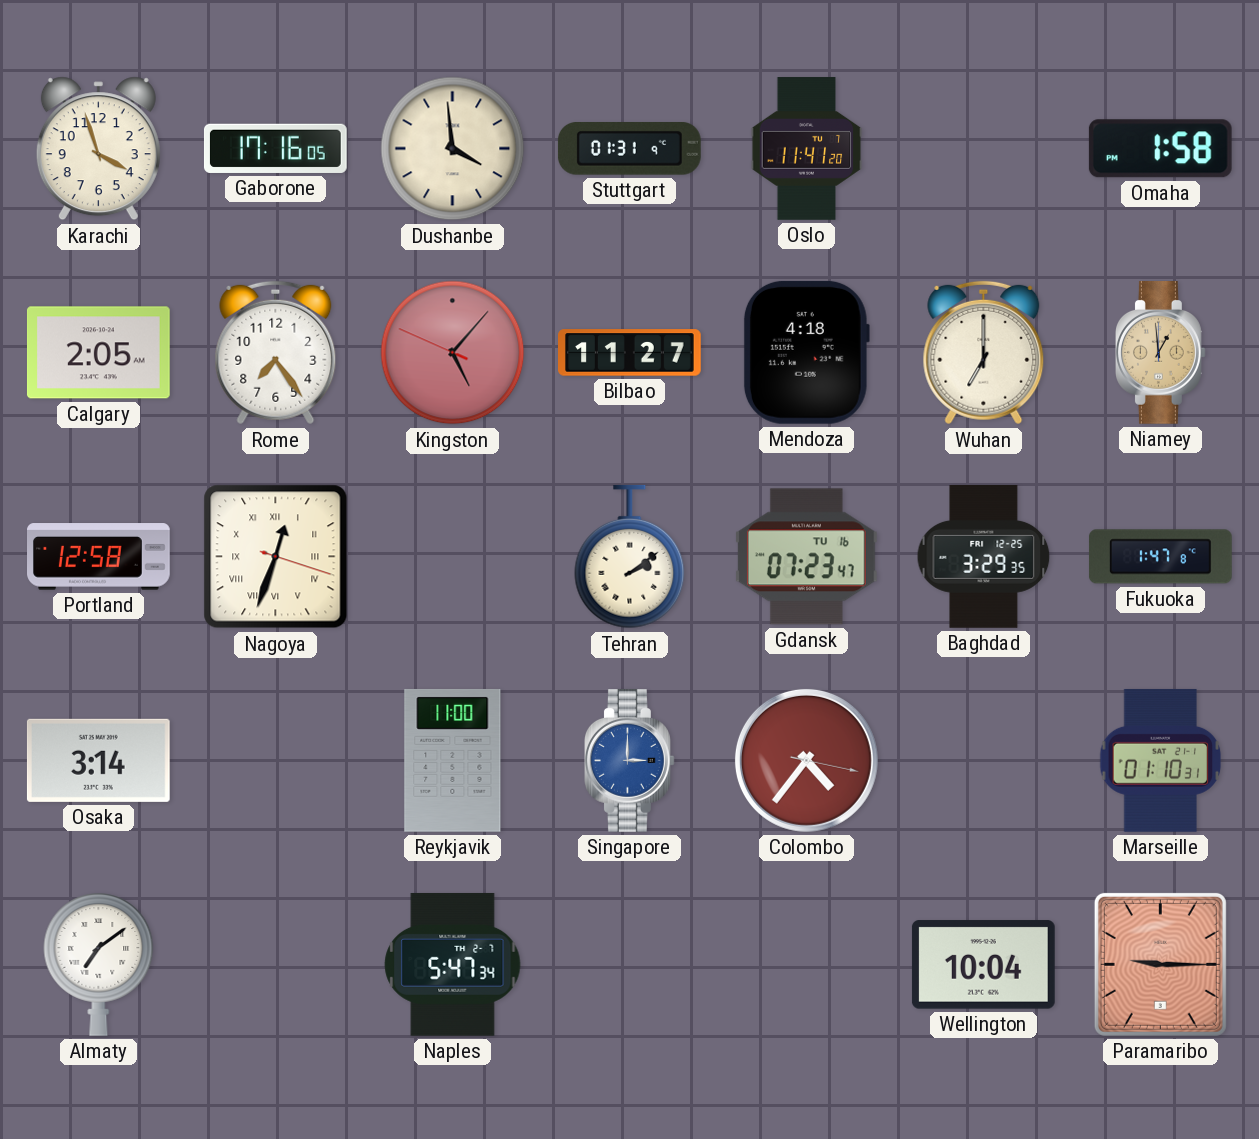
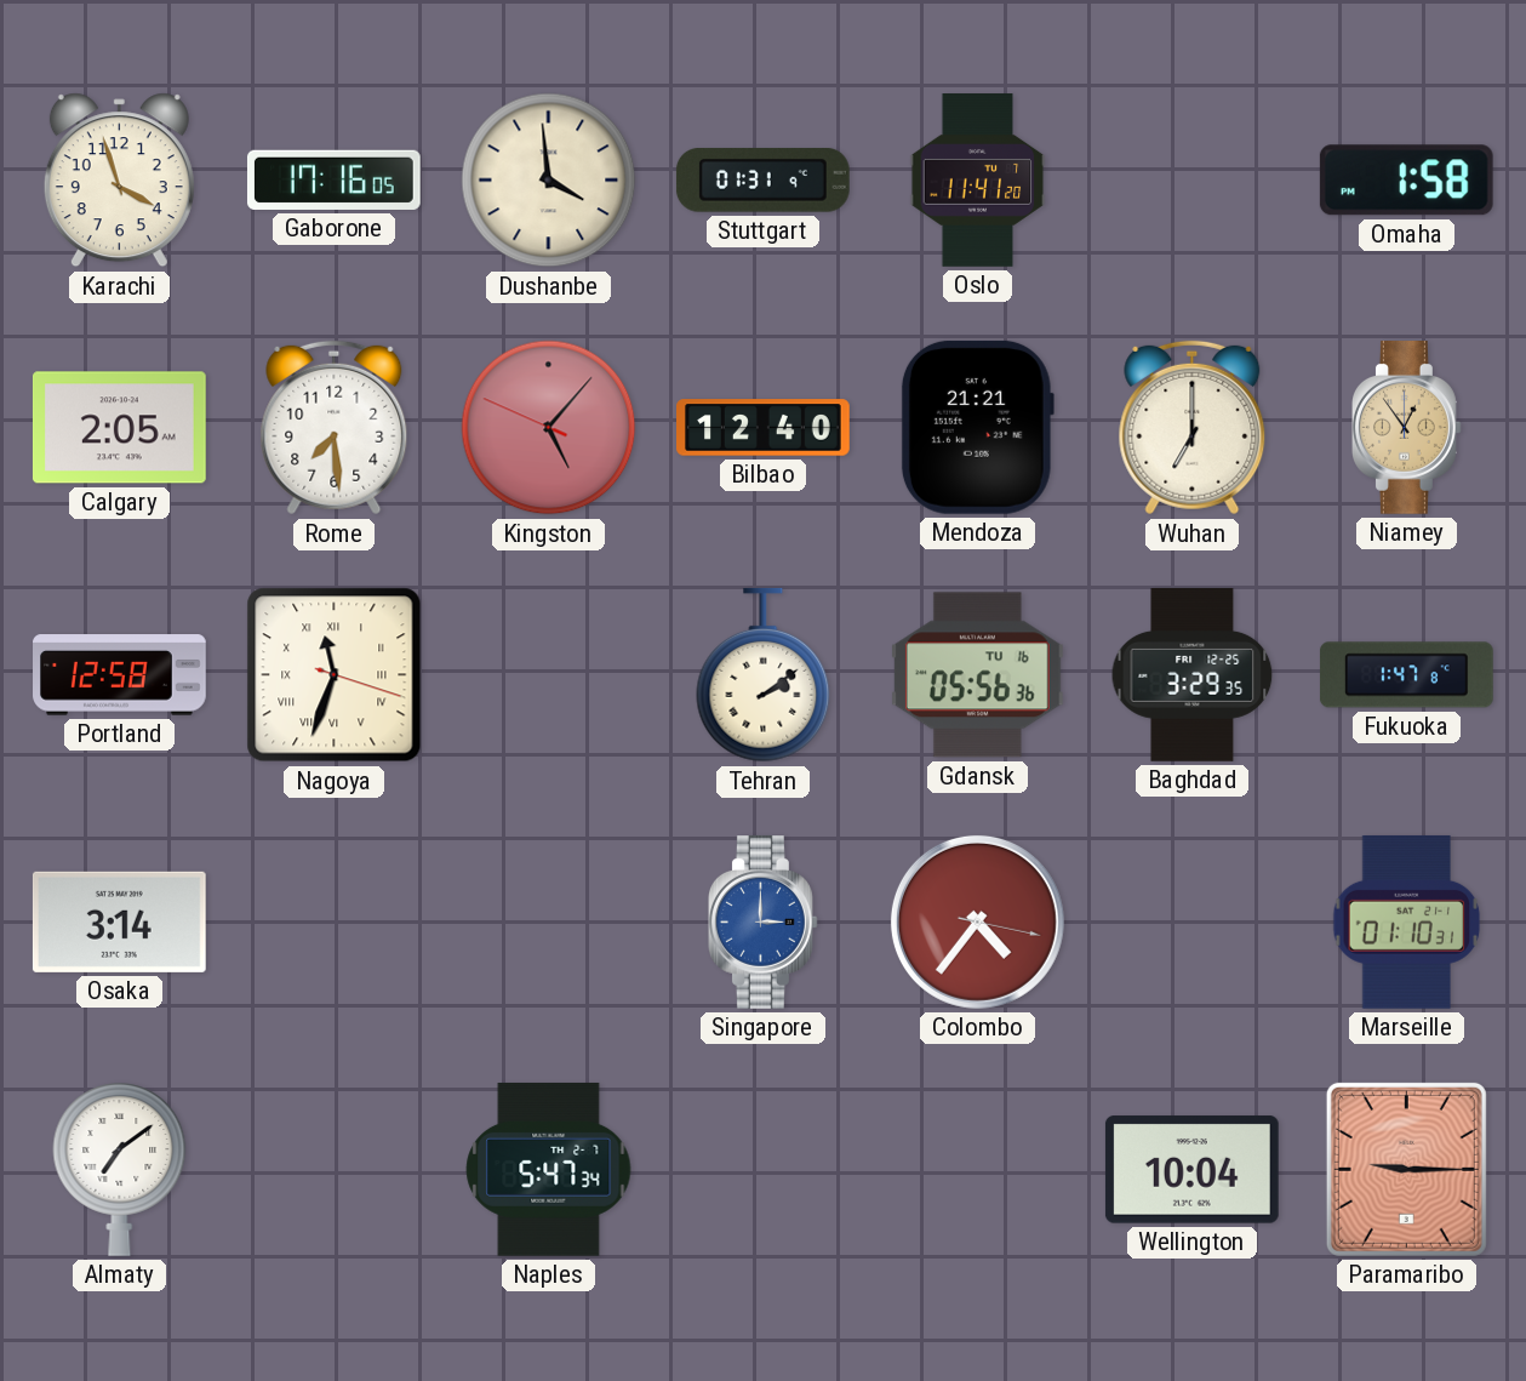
Rome: 7:24 -> 7:29
Bilbao: 11:27 -> 12:40
Mendoza: 4:18 -> 21:21
Niamey: 12:59 -> 12:54
Nagoya: 12:33 -> 11:33
Gdansk: 07:23 -> 05:56
Reykjavik: 11:00 -> none
